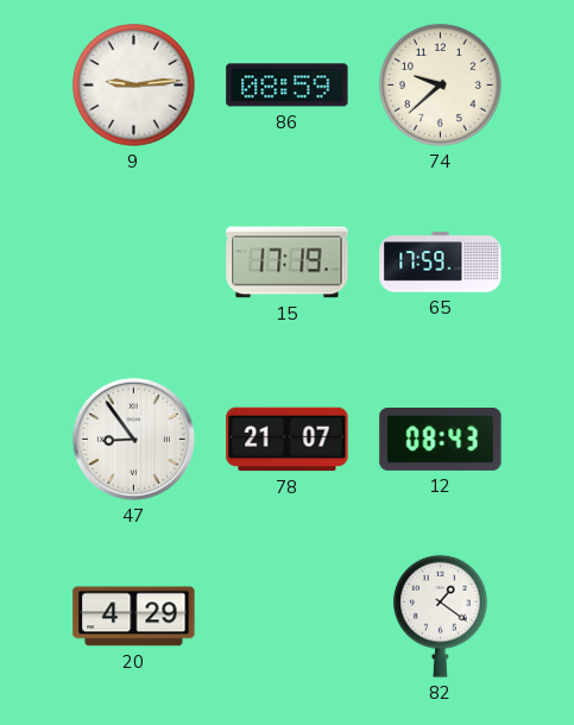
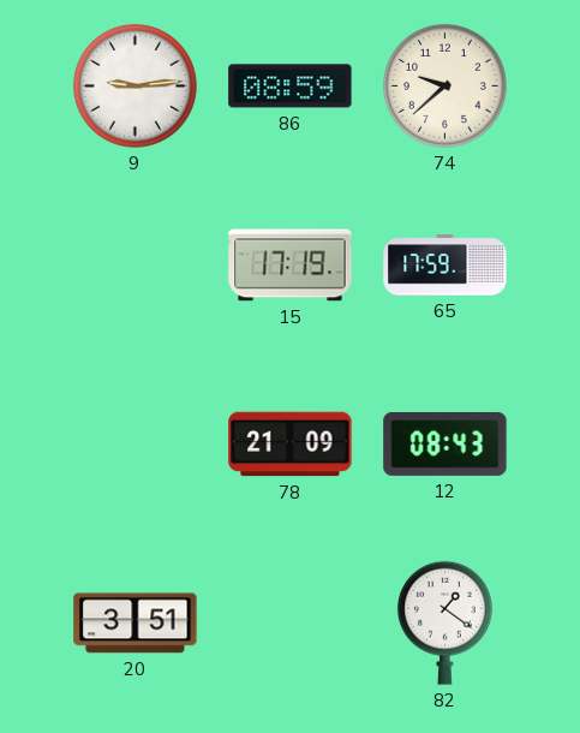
47: 8:54 -> none
78: 21:07 -> 21:09
20: 4:29 -> 3:51
